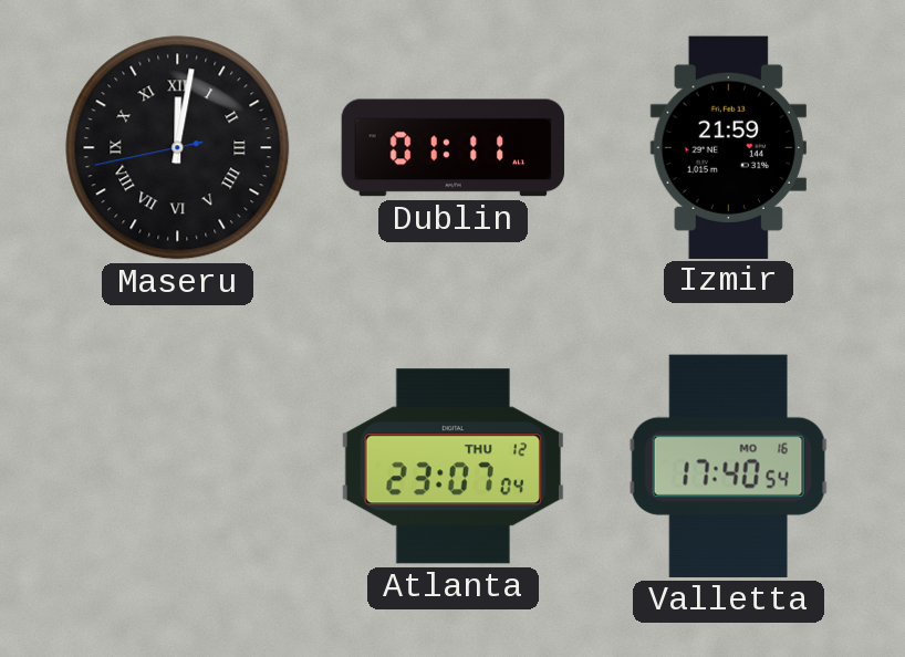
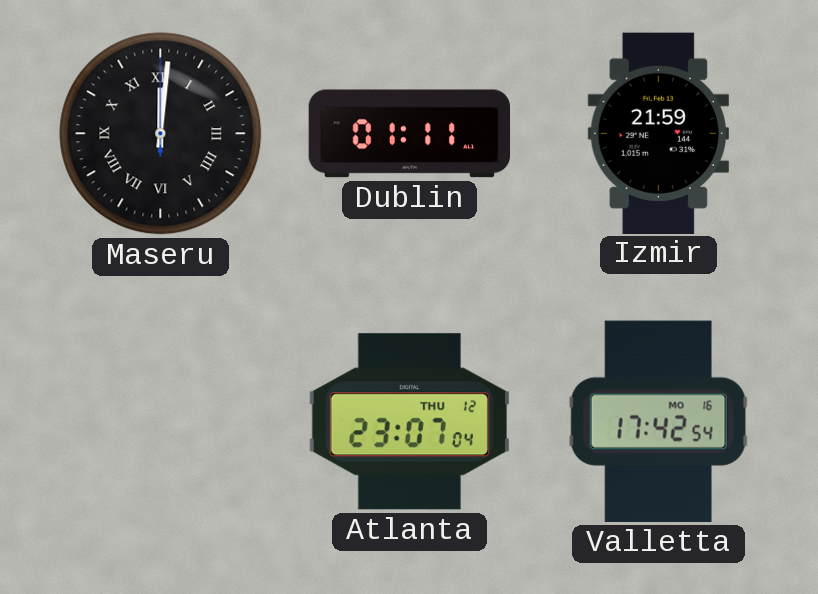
Maseru: 12:01:43 -> 12:01:00
Valletta: 17:40 -> 17:42
